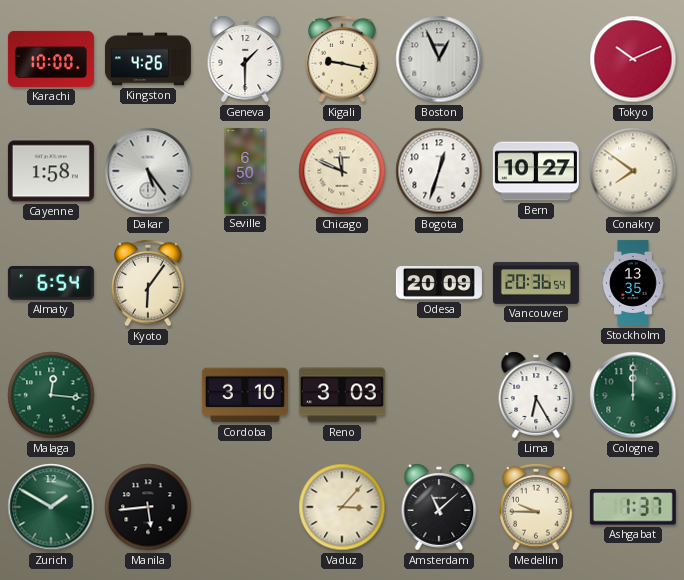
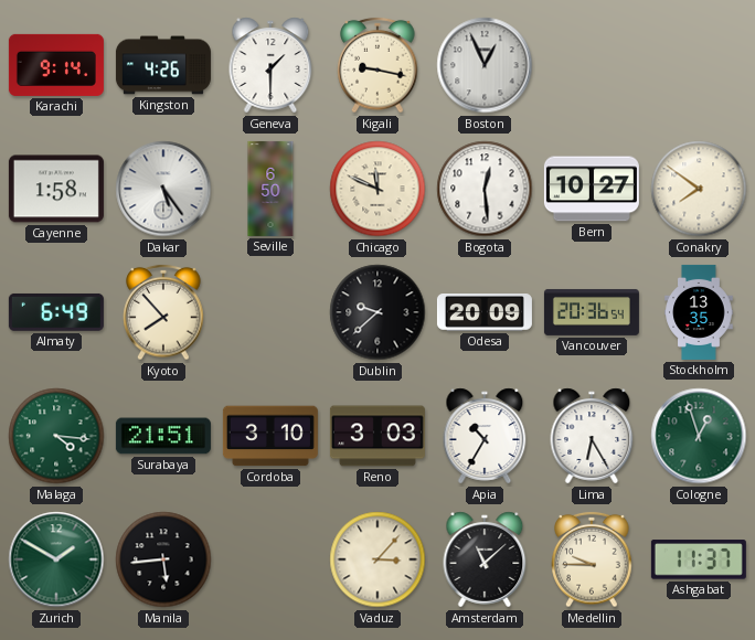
Karachi: 10:00 -> 9:14
Tokyo: 10:11 -> none
Bogota: 12:33 -> 12:29
Almaty: 6:54 -> 6:49
Kyoto: 6:06 -> 7:53
Dublin: none -> 9:38
Malaga: 12:16 -> 4:16
Surabaya: none -> 21:51
Apia: none -> 10:35
Cologne: 12:00 -> 12:57
Ashgabat: 1:37 -> 11:37
